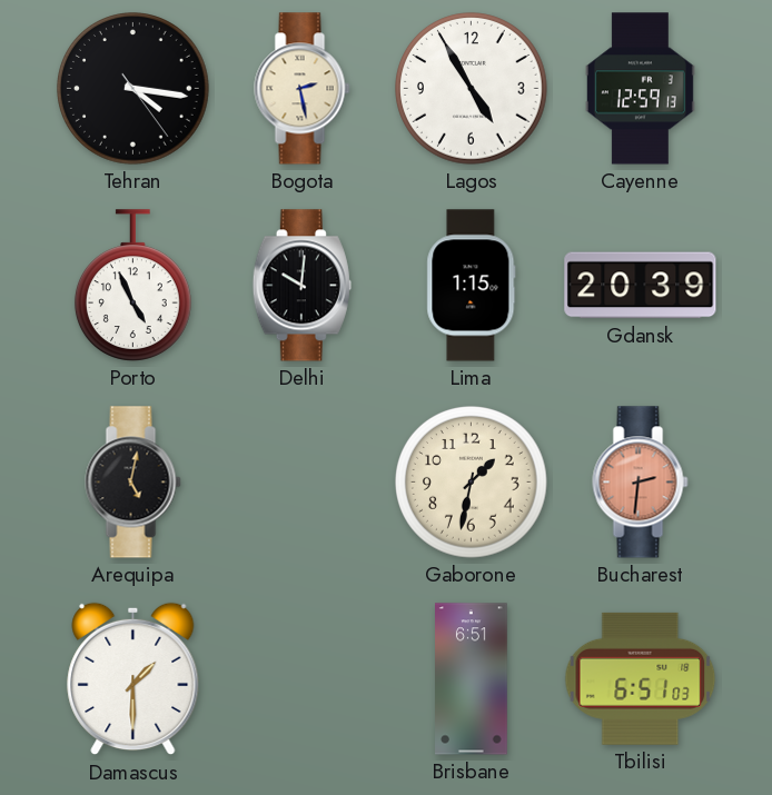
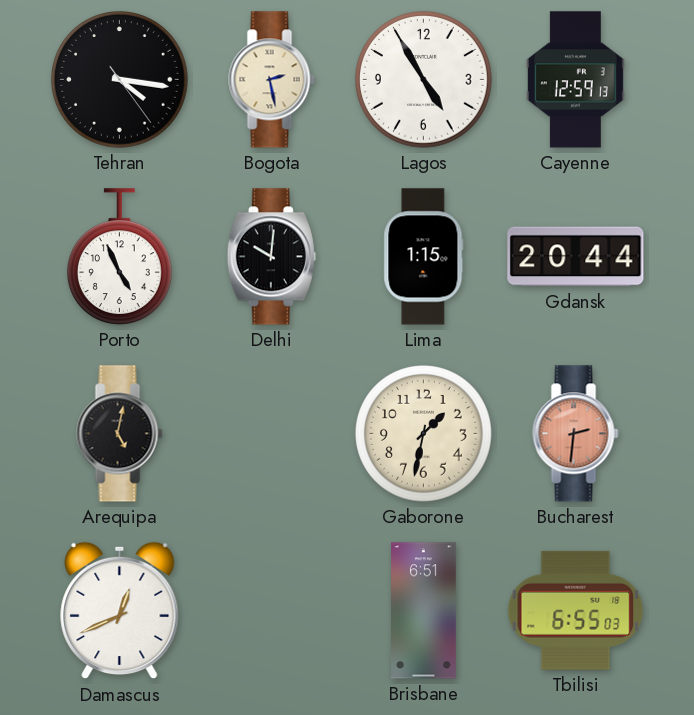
Gdansk: 20:39 -> 20:44
Damascus: 1:30 -> 12:41
Tbilisi: 6:51 -> 6:55
